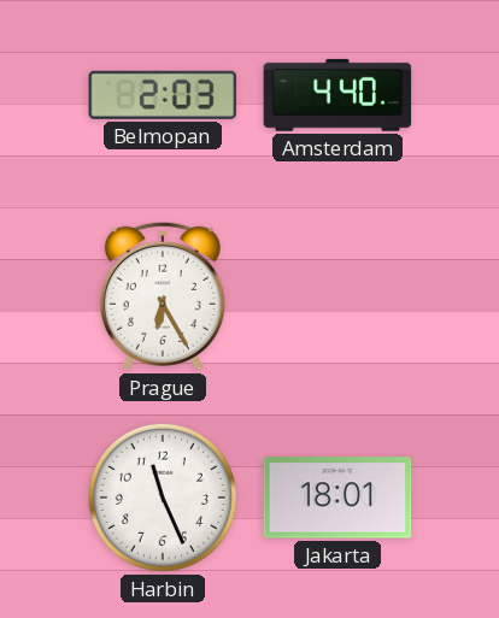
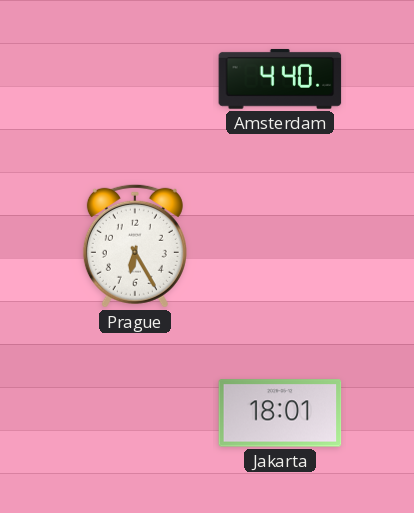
Belmopan: 2:03 -> none
Harbin: 11:26 -> none
